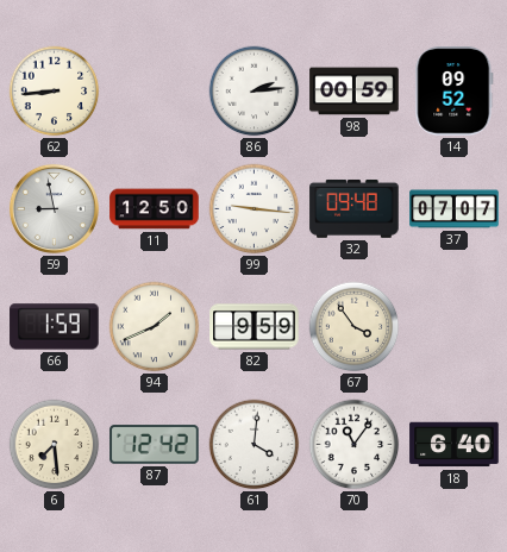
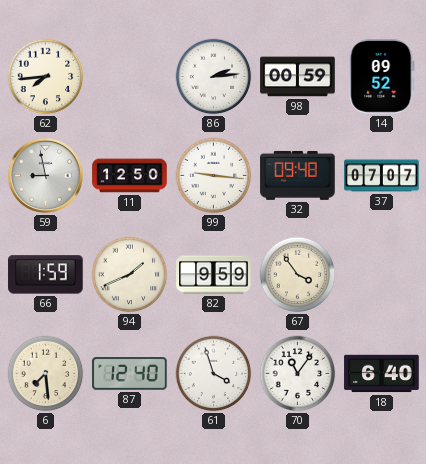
62: 8:44 -> 7:44
87: 12:42 -> 12:40
61: 4:01 -> 3:57
